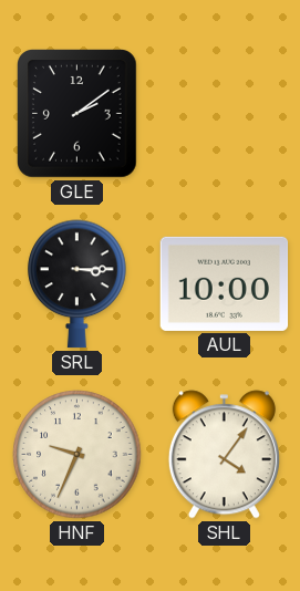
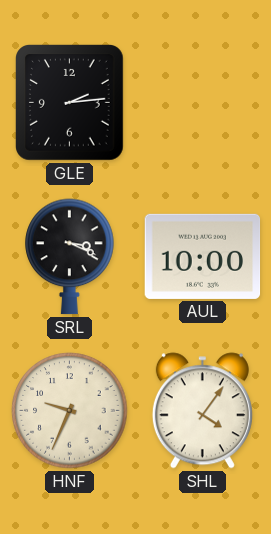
GLE: 2:09 -> 2:14
SRL: 3:15 -> 3:19
